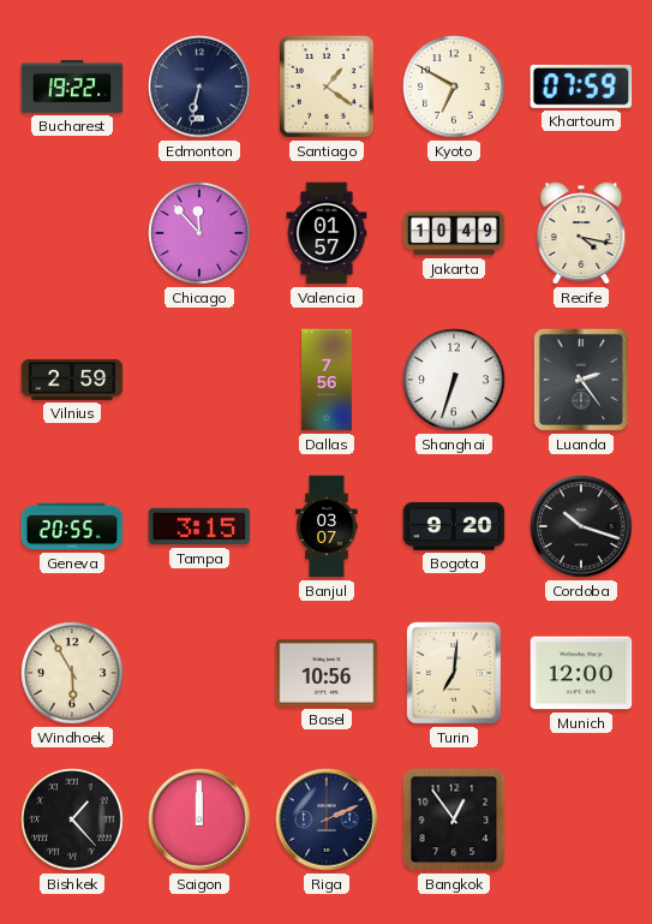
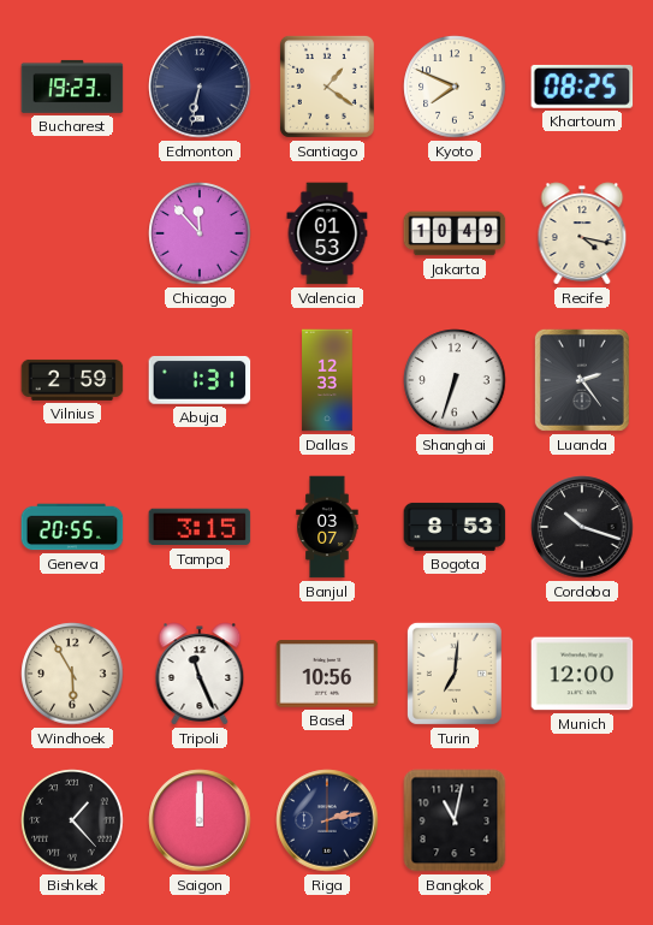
Bucharest: 19:22 -> 19:23
Kyoto: 6:50 -> 7:49
Khartoum: 07:59 -> 08:25
Valencia: 01:57 -> 01:53
Abuja: none -> 1:31
Dallas: 7:56 -> 12:33
Bogota: 9:20 -> 8:53
Tripoli: none -> 11:26
Riga: 2:11 -> 2:13
Bangkok: 12:54 -> 11:02
